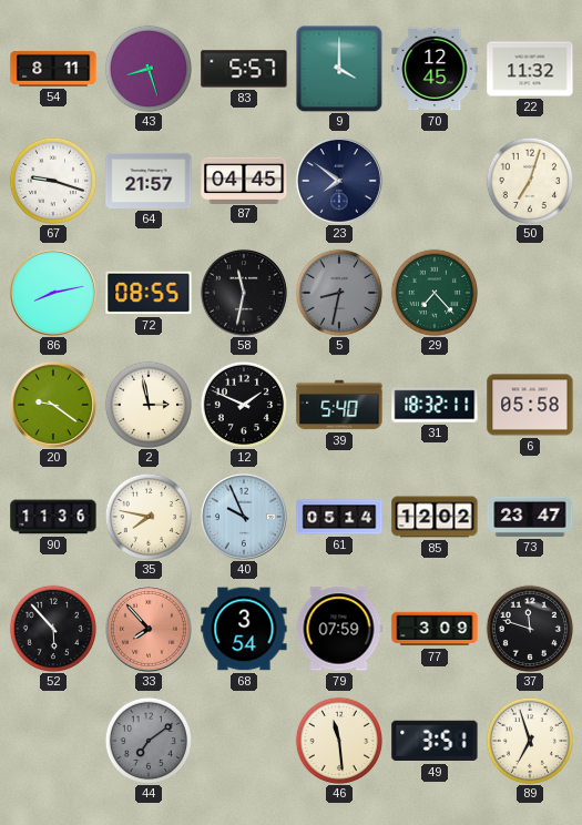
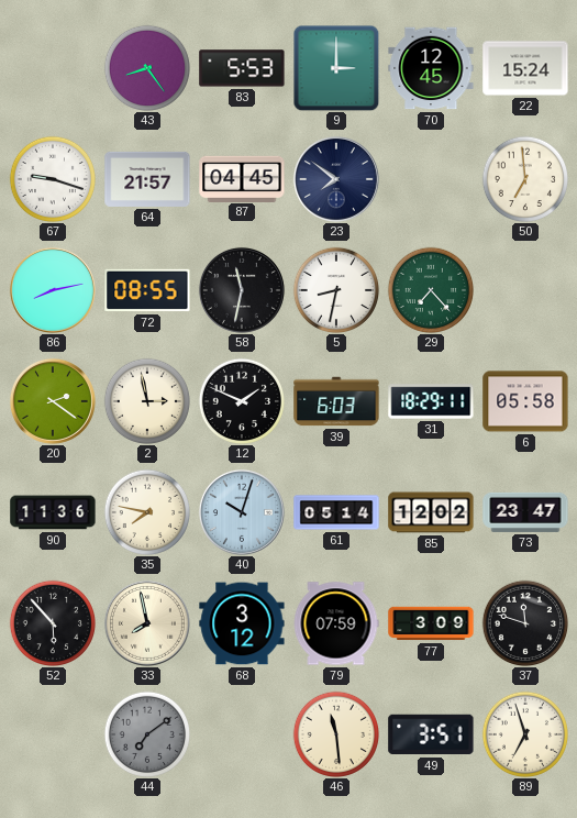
54: 8:11 -> none
43: 8:27 -> 8:24
83: 5:57 -> 5:53
9: 4:00 -> 3:00
22: 11:32 -> 15:24
50: 7:03 -> 6:59
5 dial: grey -> white
20: 9:21 -> 2:21
39: 5:40 -> 6:03
31: 18:32 -> 18:29
40: 9:56 -> 10:03
33: 7:53 -> 7:58
33 dial: salmon -> cream
68: 3:54 -> 3:12
